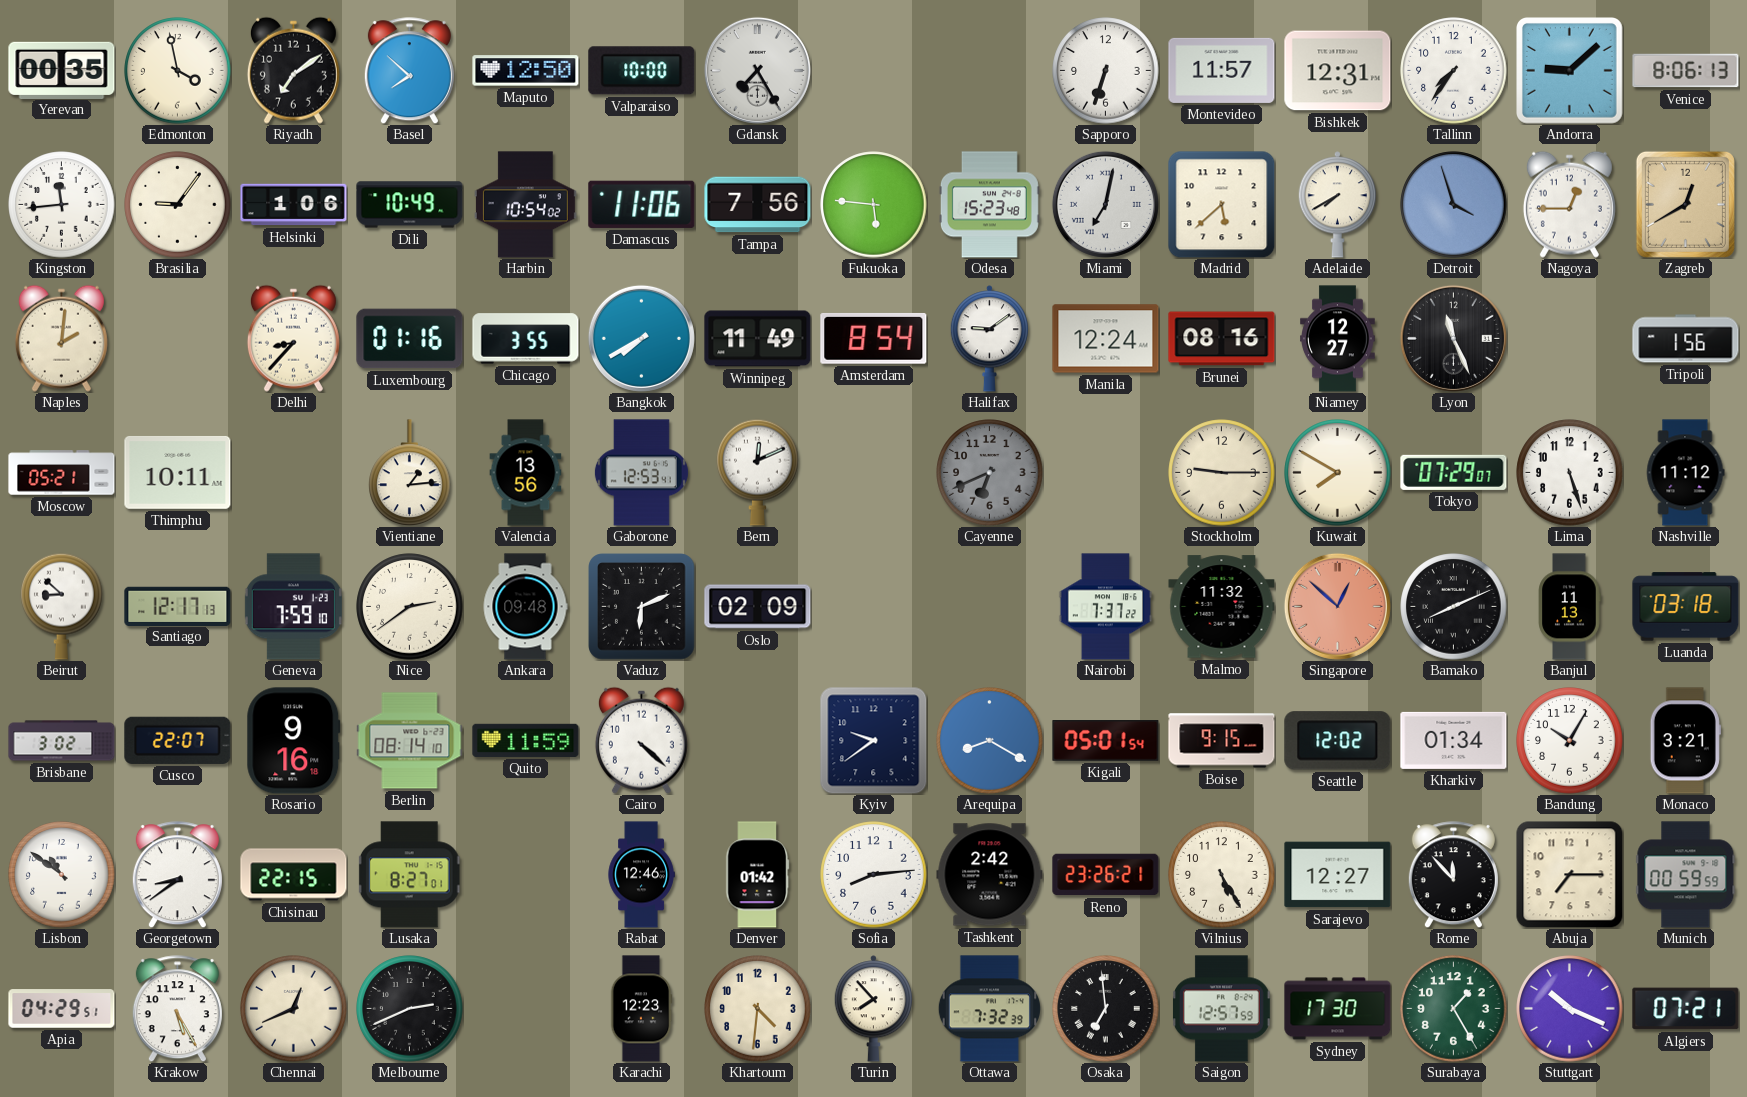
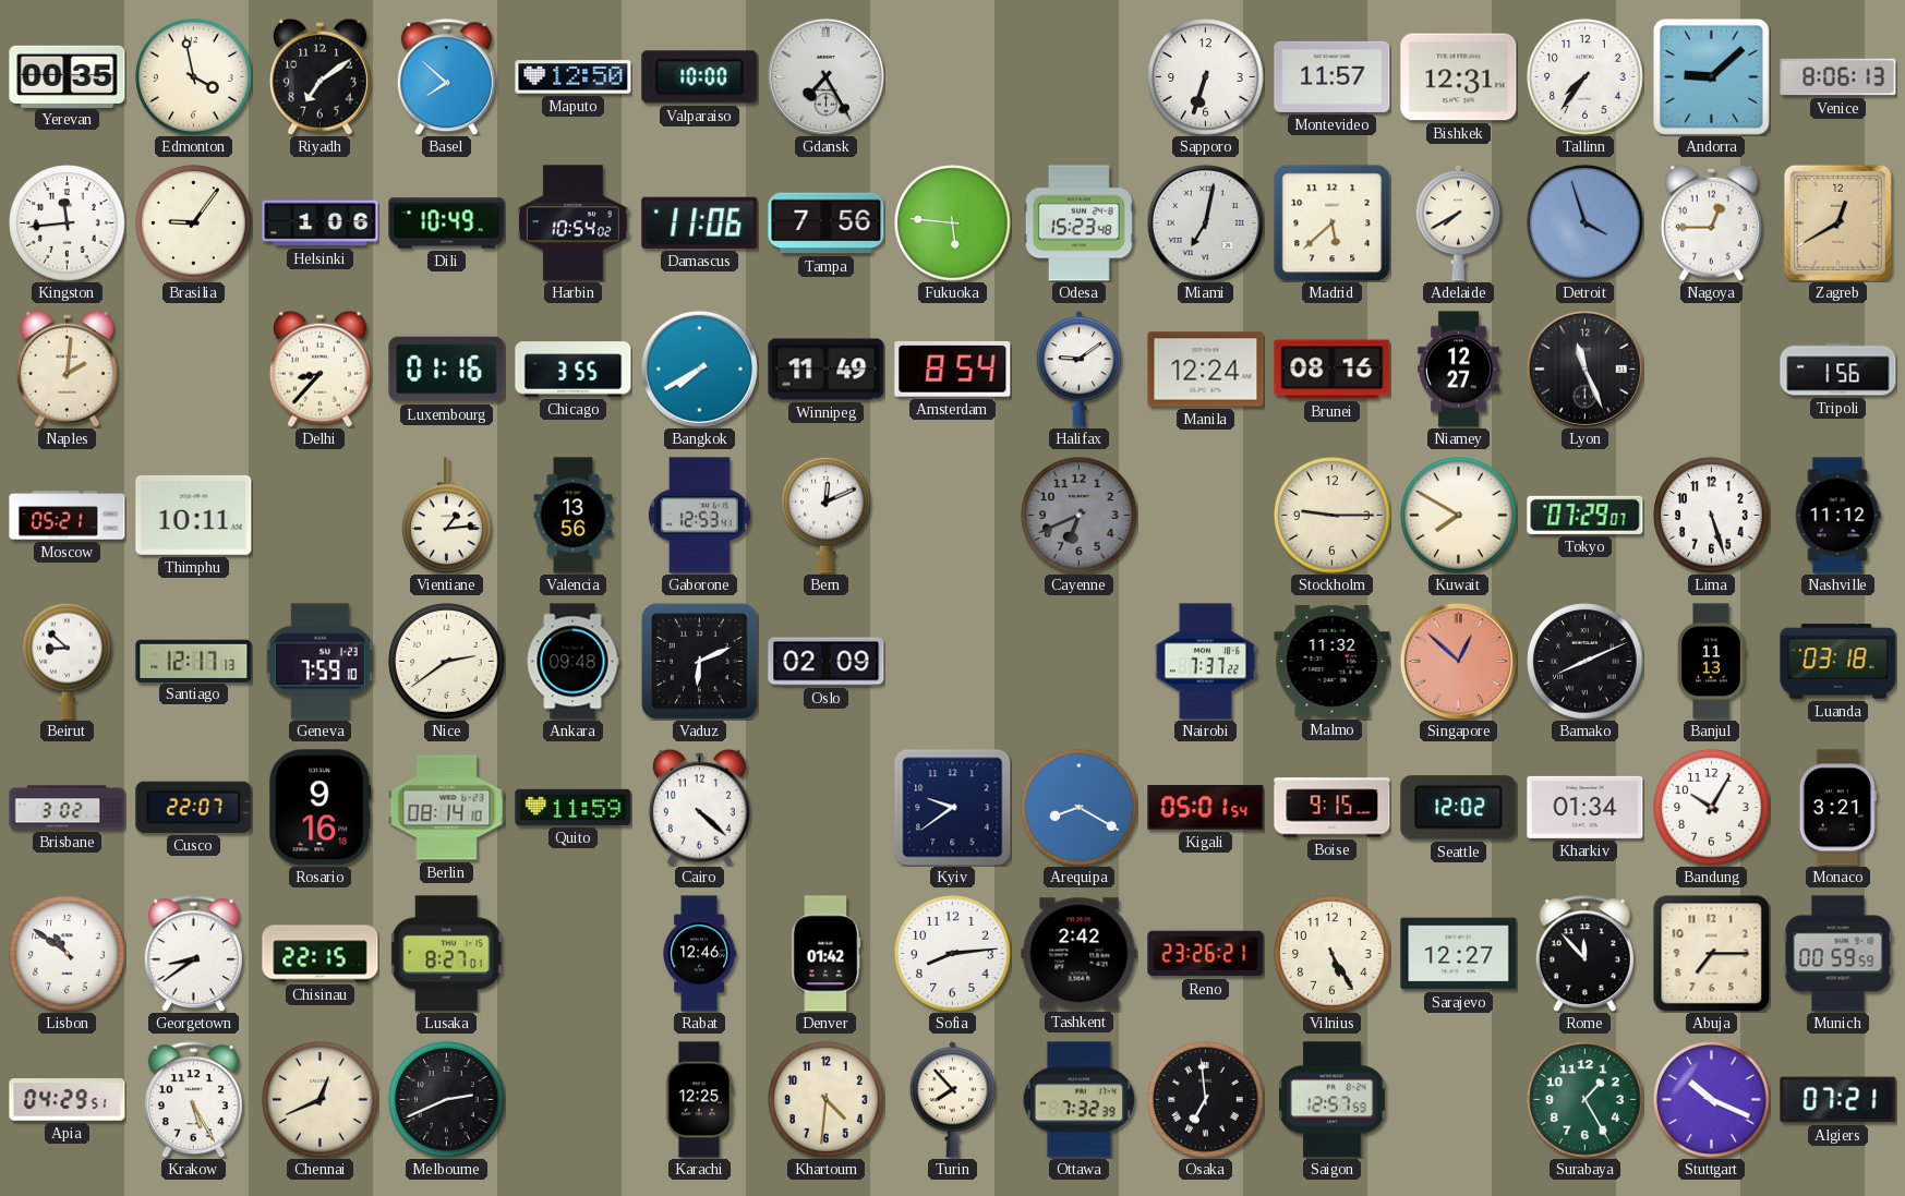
Karachi: 12:23 -> 12:25
Sydney: 17:30 -> none
